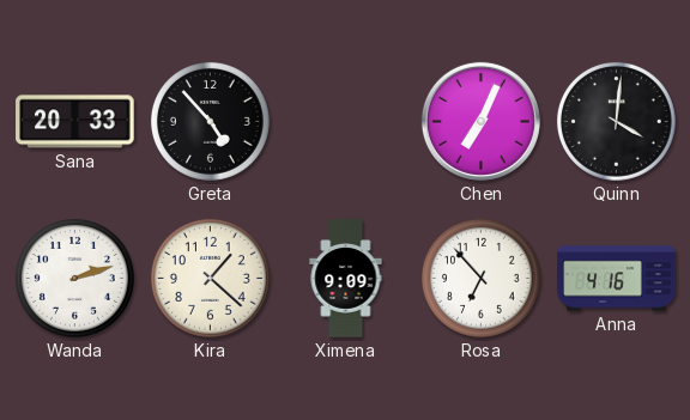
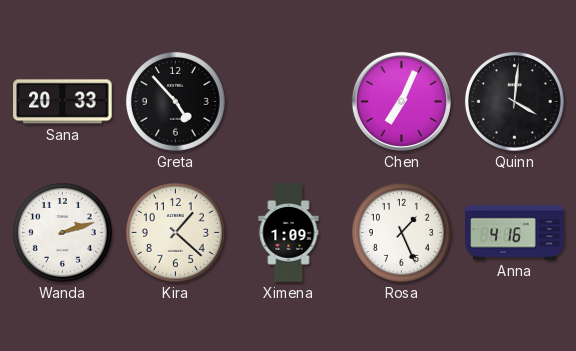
Ximena: 9:09 -> 1:09
Rosa: 6:53 -> 1:26
